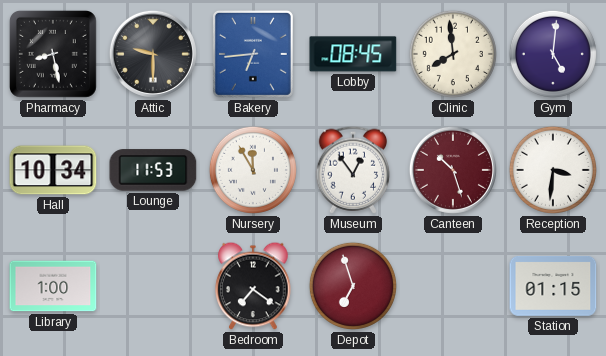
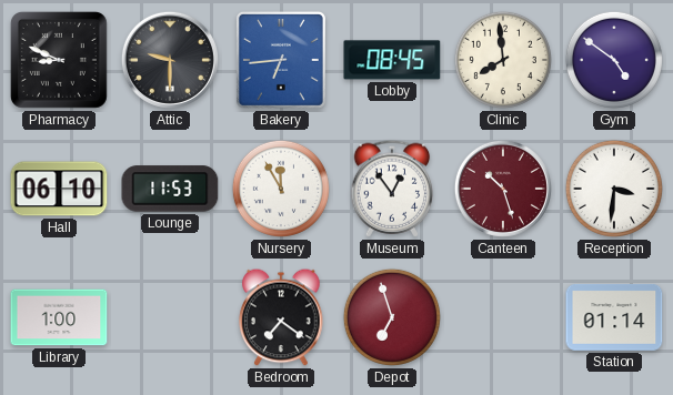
Pharmacy: 8:28 -> 8:49
Gym: 5:01 -> 4:51
Hall: 10:34 -> 06:10
Station: 01:15 -> 01:14
